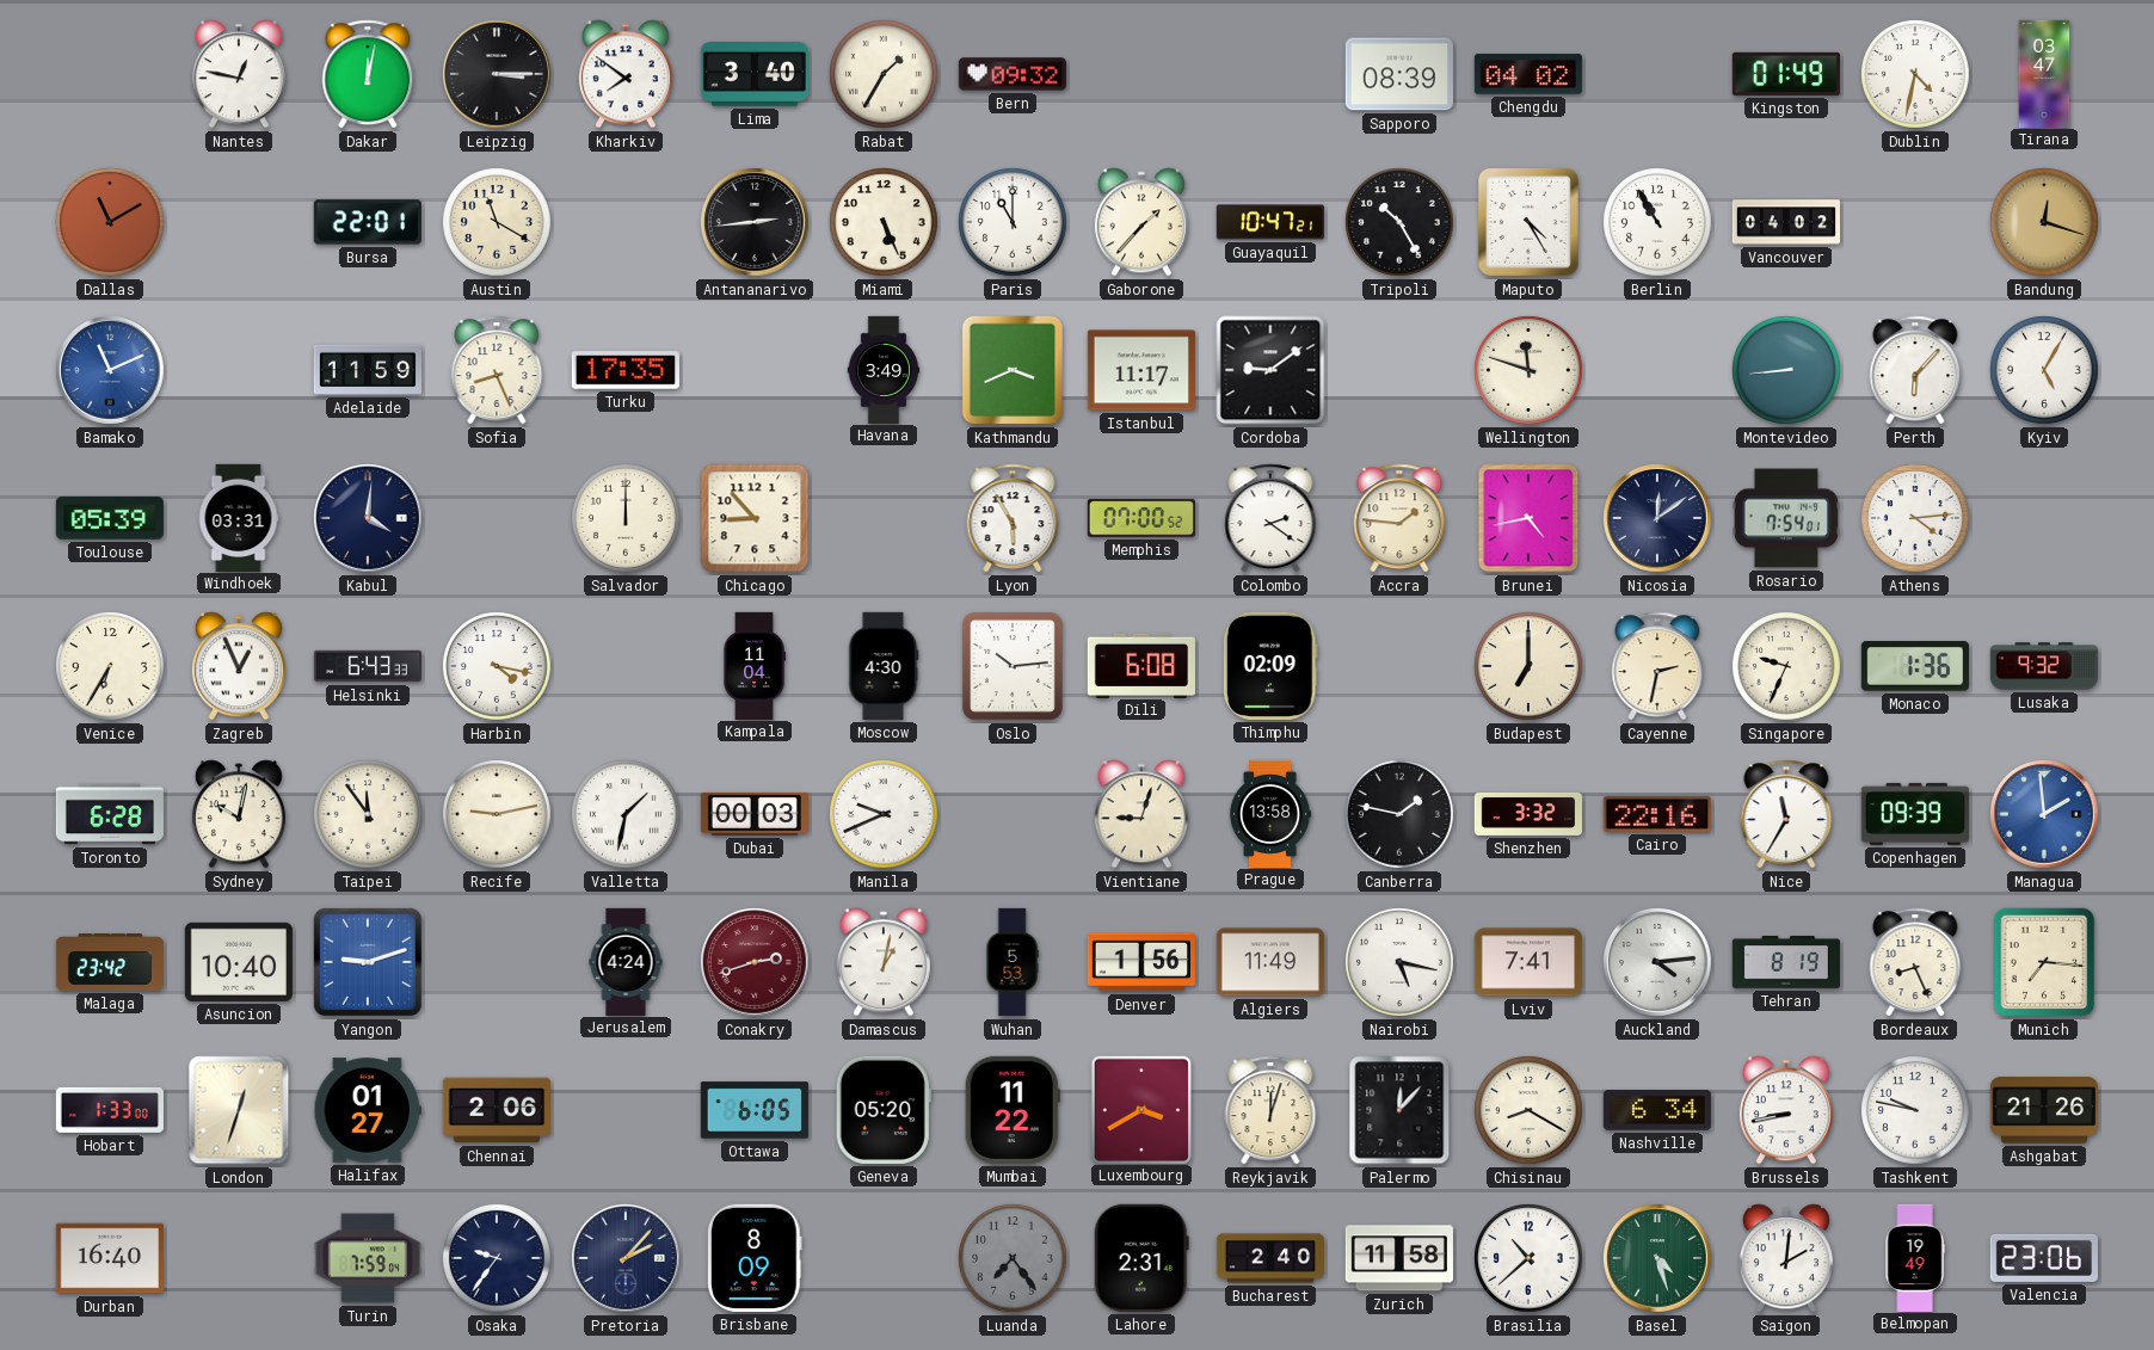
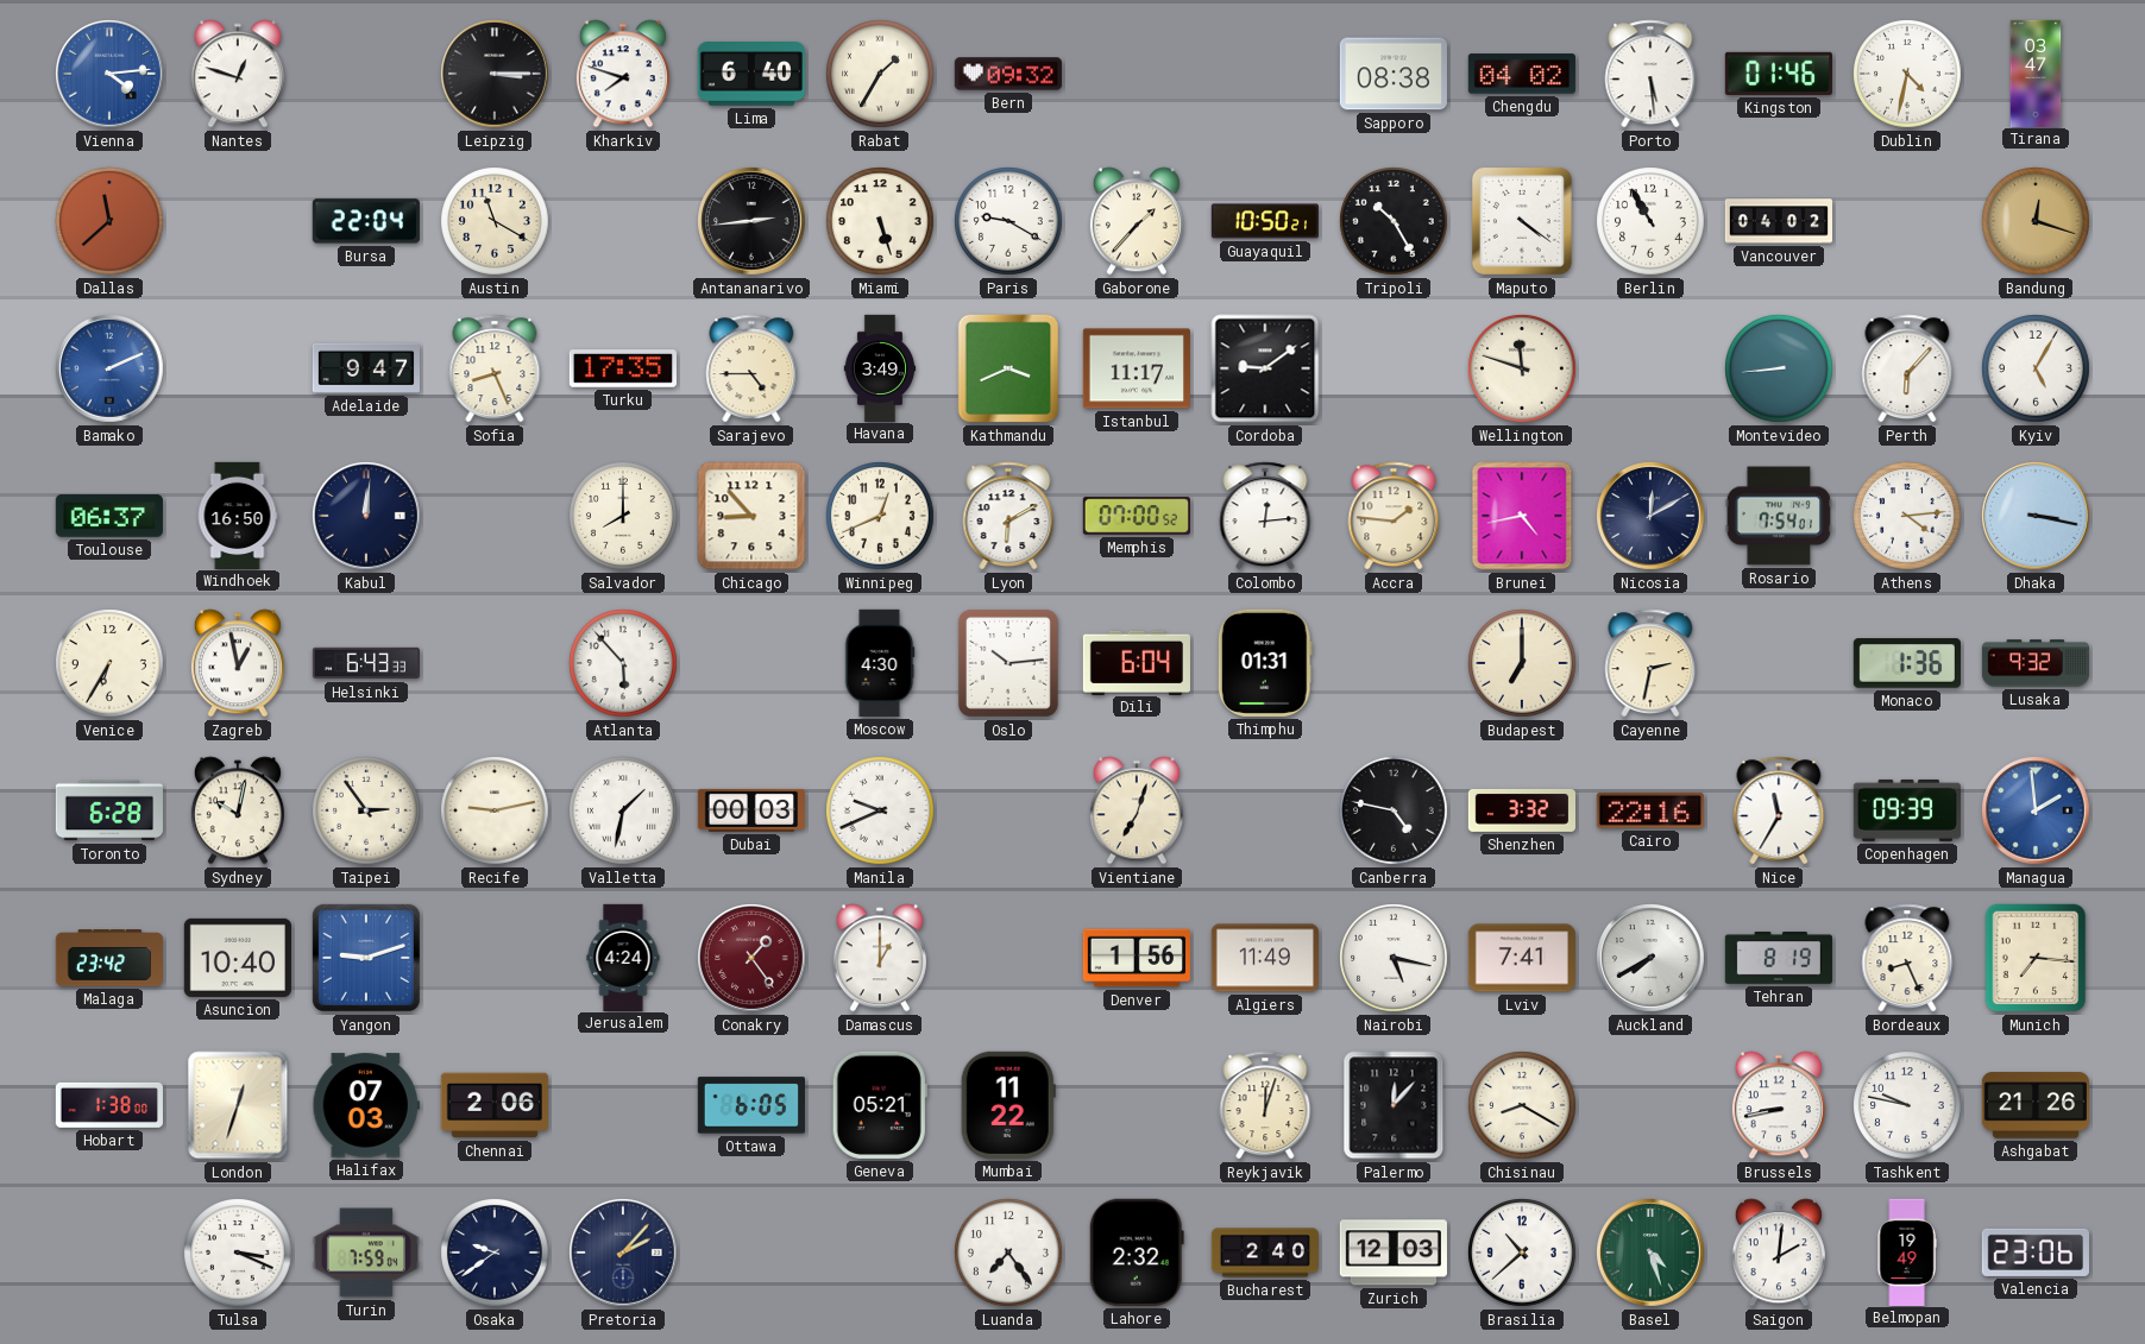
Vienna: none -> 4:14
Nantes: 12:47 -> 12:48
Dakar: 12:02 -> none
Kharkiv: 7:51 -> 7:48
Lima: 3:40 -> 6:40
Sapporo: 08:39 -> 08:38
Porto: none -> 5:29
Kingston: 01:49 -> 01:46
Dallas: 11:10 -> 11:38
Bursa: 22:01 -> 22:04
Miami: 5:26 -> 5:27
Paris: 11:00 -> 9:20
Guayaquil: 10:47 -> 10:50
Maputo: 4:25 -> 4:21
Bamako: 11:11 -> 2:11
Adelaide: 11:59 -> 9:47
Sarajevo: none -> 4:45
Toulouse: 05:39 -> 06:37
Windhoek: 03:31 -> 16:50
Kabul: 4:01 -> 12:01
Salvador: 12:00 -> 8:00
Winnipeg: none -> 12:41
Lyon: 5:55 -> 6:10
Colombo: 2:21 -> 12:14
Nicosia: 12:09 -> 12:10
Dhaka: none -> 3:17
Zagreb: 12:56 -> 12:58
Harbin: 4:17 -> none
Atlanta: none -> 5:53
Kampala: 11:04 -> none
Dili: 6:08 -> 6:04
Thimphu: 02:09 -> 01:31
Singapore: 9:34 -> none
Taipei: 11:54 -> 2:54
Vientiane: 9:03 -> 7:03
Prague: 13:58 -> none
Canberra: 1:47 -> 4:47
Conakry: 2:42 -> 1:24
Damascus: 1:02 -> 1:00
Wuhan: 5:53 -> none
Auckland: 4:14 -> 7:40
Hobart: 1:33 -> 1:38
Halifax: 01:27 -> 07:03
Geneva: 05:20 -> 05:21
Luxembourg: 3:40 -> none
Nashville: 6:34 -> none
Durban: 16:40 -> none
Tulsa: none -> 3:19
Osaka: 9:36 -> 9:39
Brisbane: 8:09 -> none
Luanda dial: grey -> white
Lahore: 2:31 -> 2:32
Zurich: 11:58 -> 12:03
